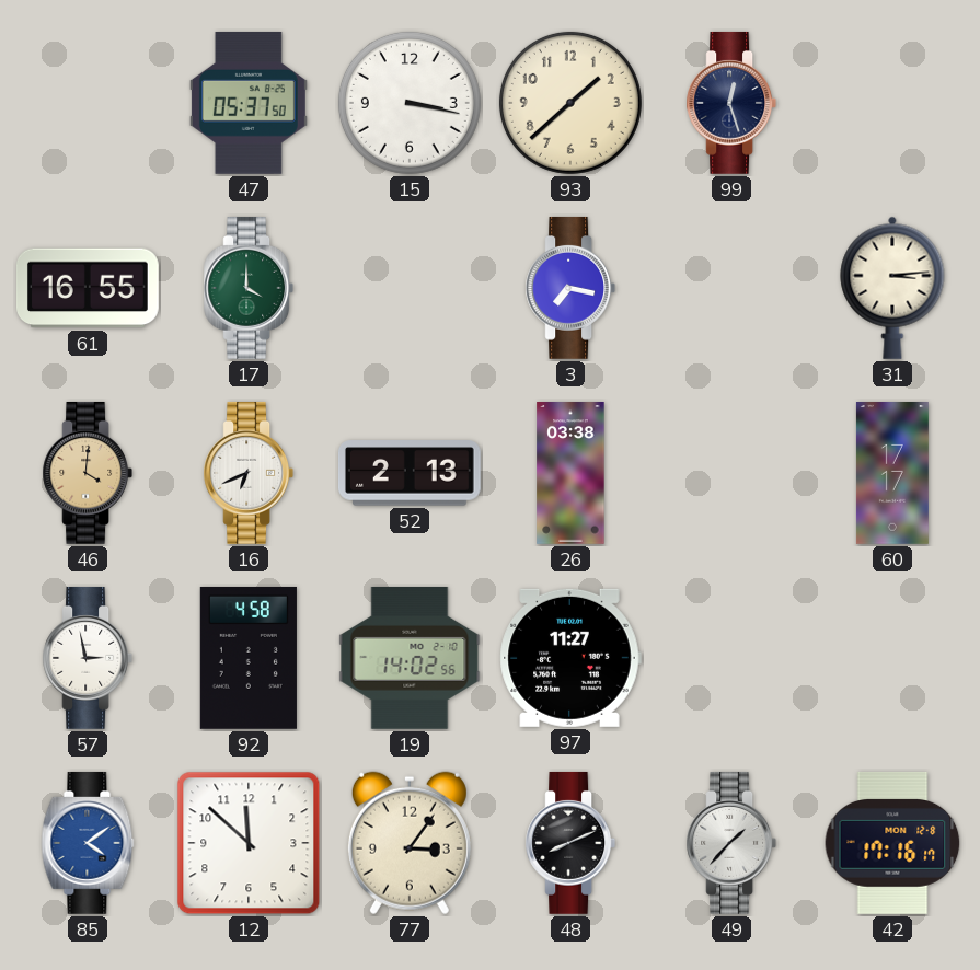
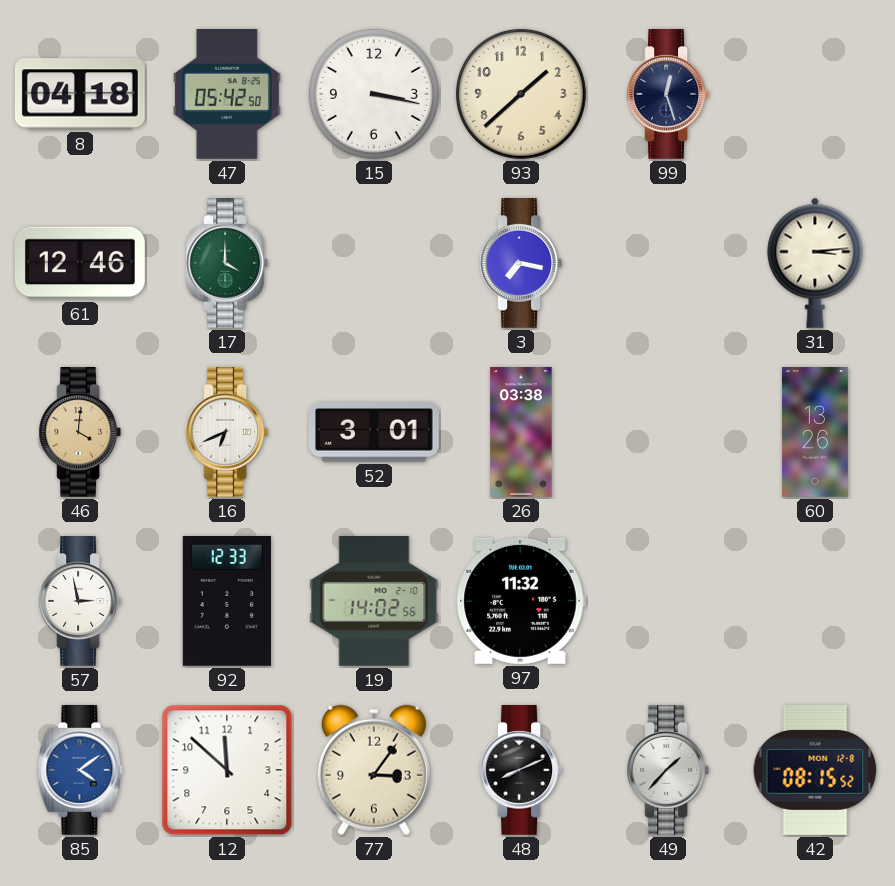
8: none -> 04:18
47: 05:37 -> 05:42
61: 16:55 -> 12:46
52: 2:13 -> 3:01
60: 17:17 -> 13:26
92: 4:58 -> 12:33
97: 11:27 -> 11:32
42: 17:16 -> 08:15
